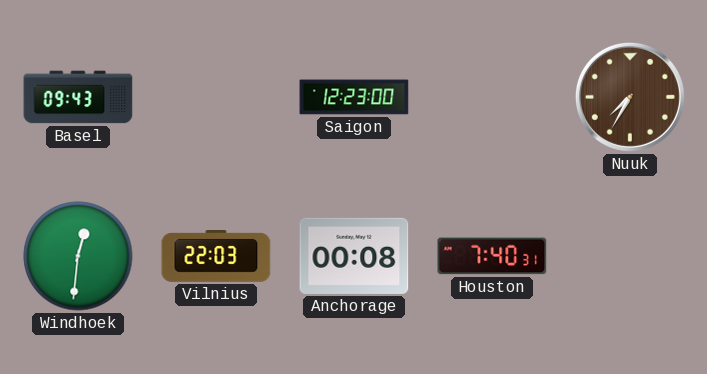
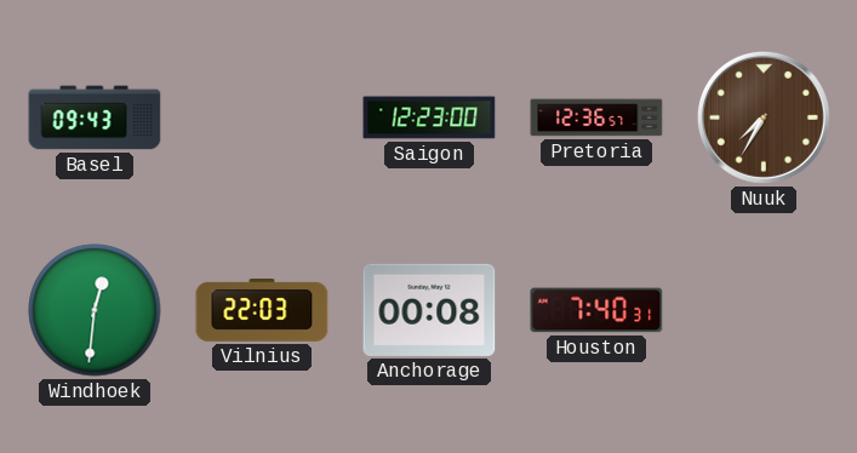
Pretoria: none -> 12:36
